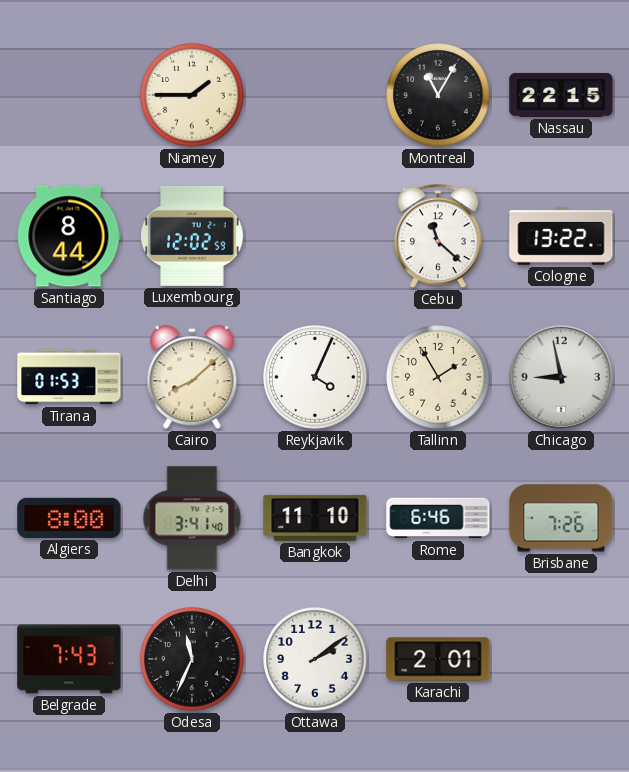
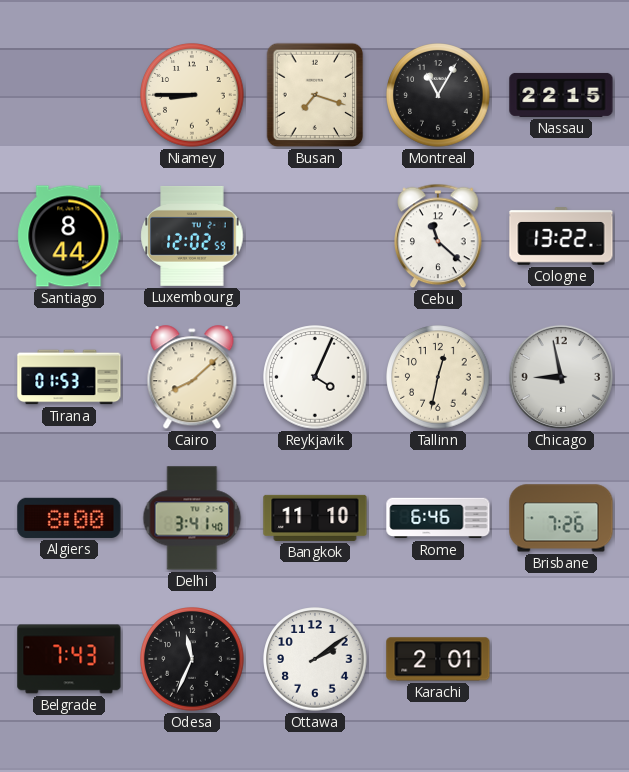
Niamey: 1:45 -> 8:45
Busan: none -> 7:18
Tallinn: 1:55 -> 12:32
